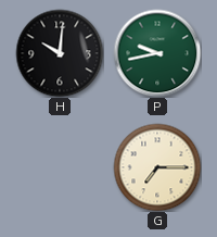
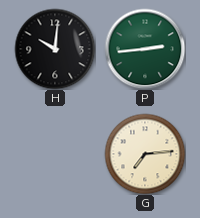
P: 9:43 -> 2:44
G: 7:15 -> 7:14
